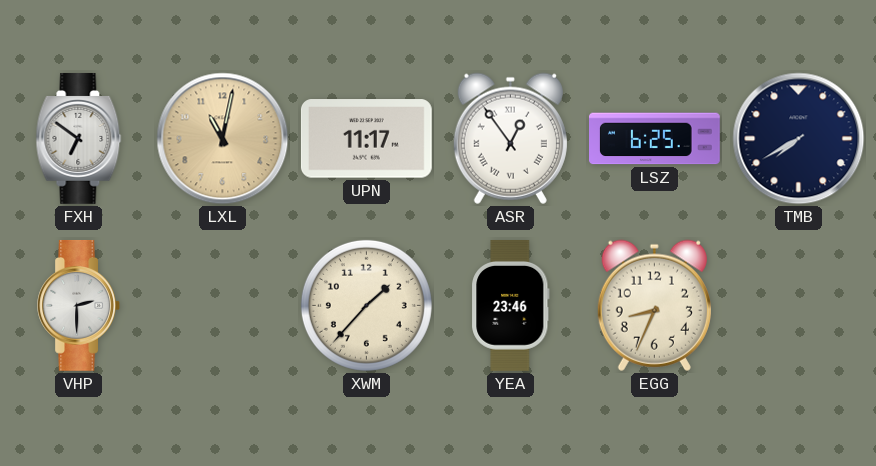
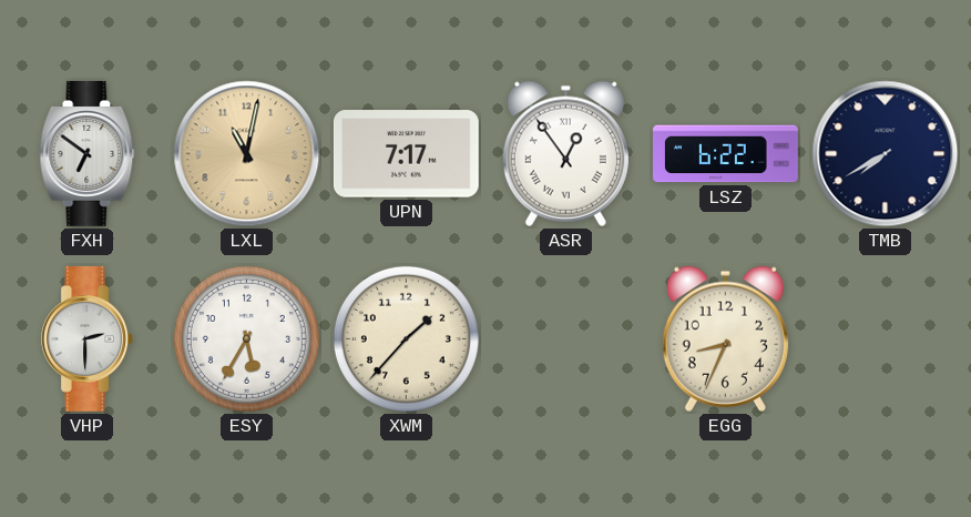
UPN: 11:17 -> 7:17
LSZ: 6:25 -> 6:22
ESY: none -> 5:35
YEA: 23:46 -> none
